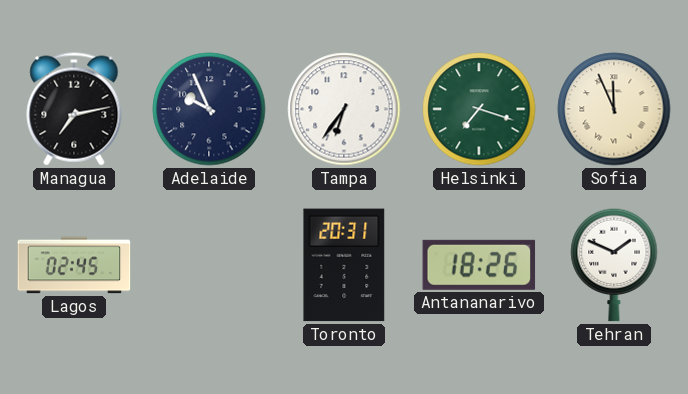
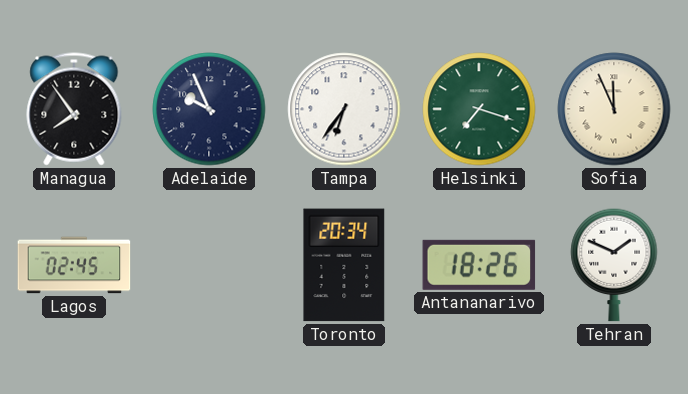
Managua: 7:13 -> 7:54
Toronto: 20:31 -> 20:34
